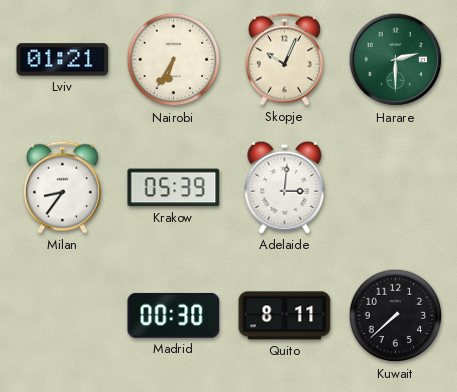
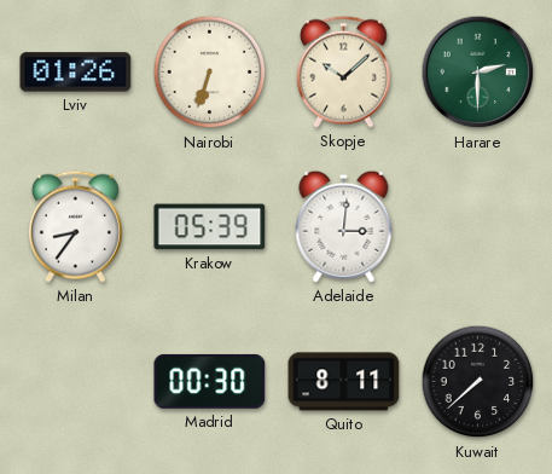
Lviv: 01:21 -> 01:26
Nairobi: 6:35 -> 6:33
Skopje: 10:04 -> 10:08
